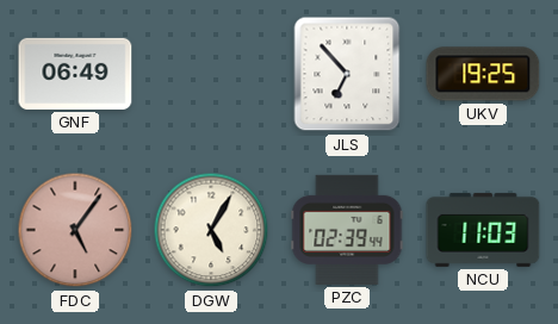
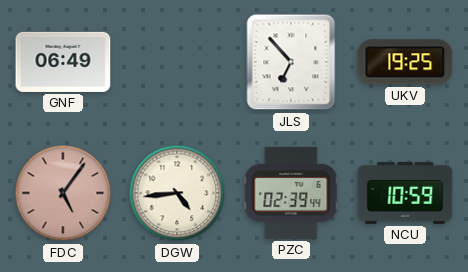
DGW: 5:05 -> 4:44
NCU: 11:03 -> 10:59
